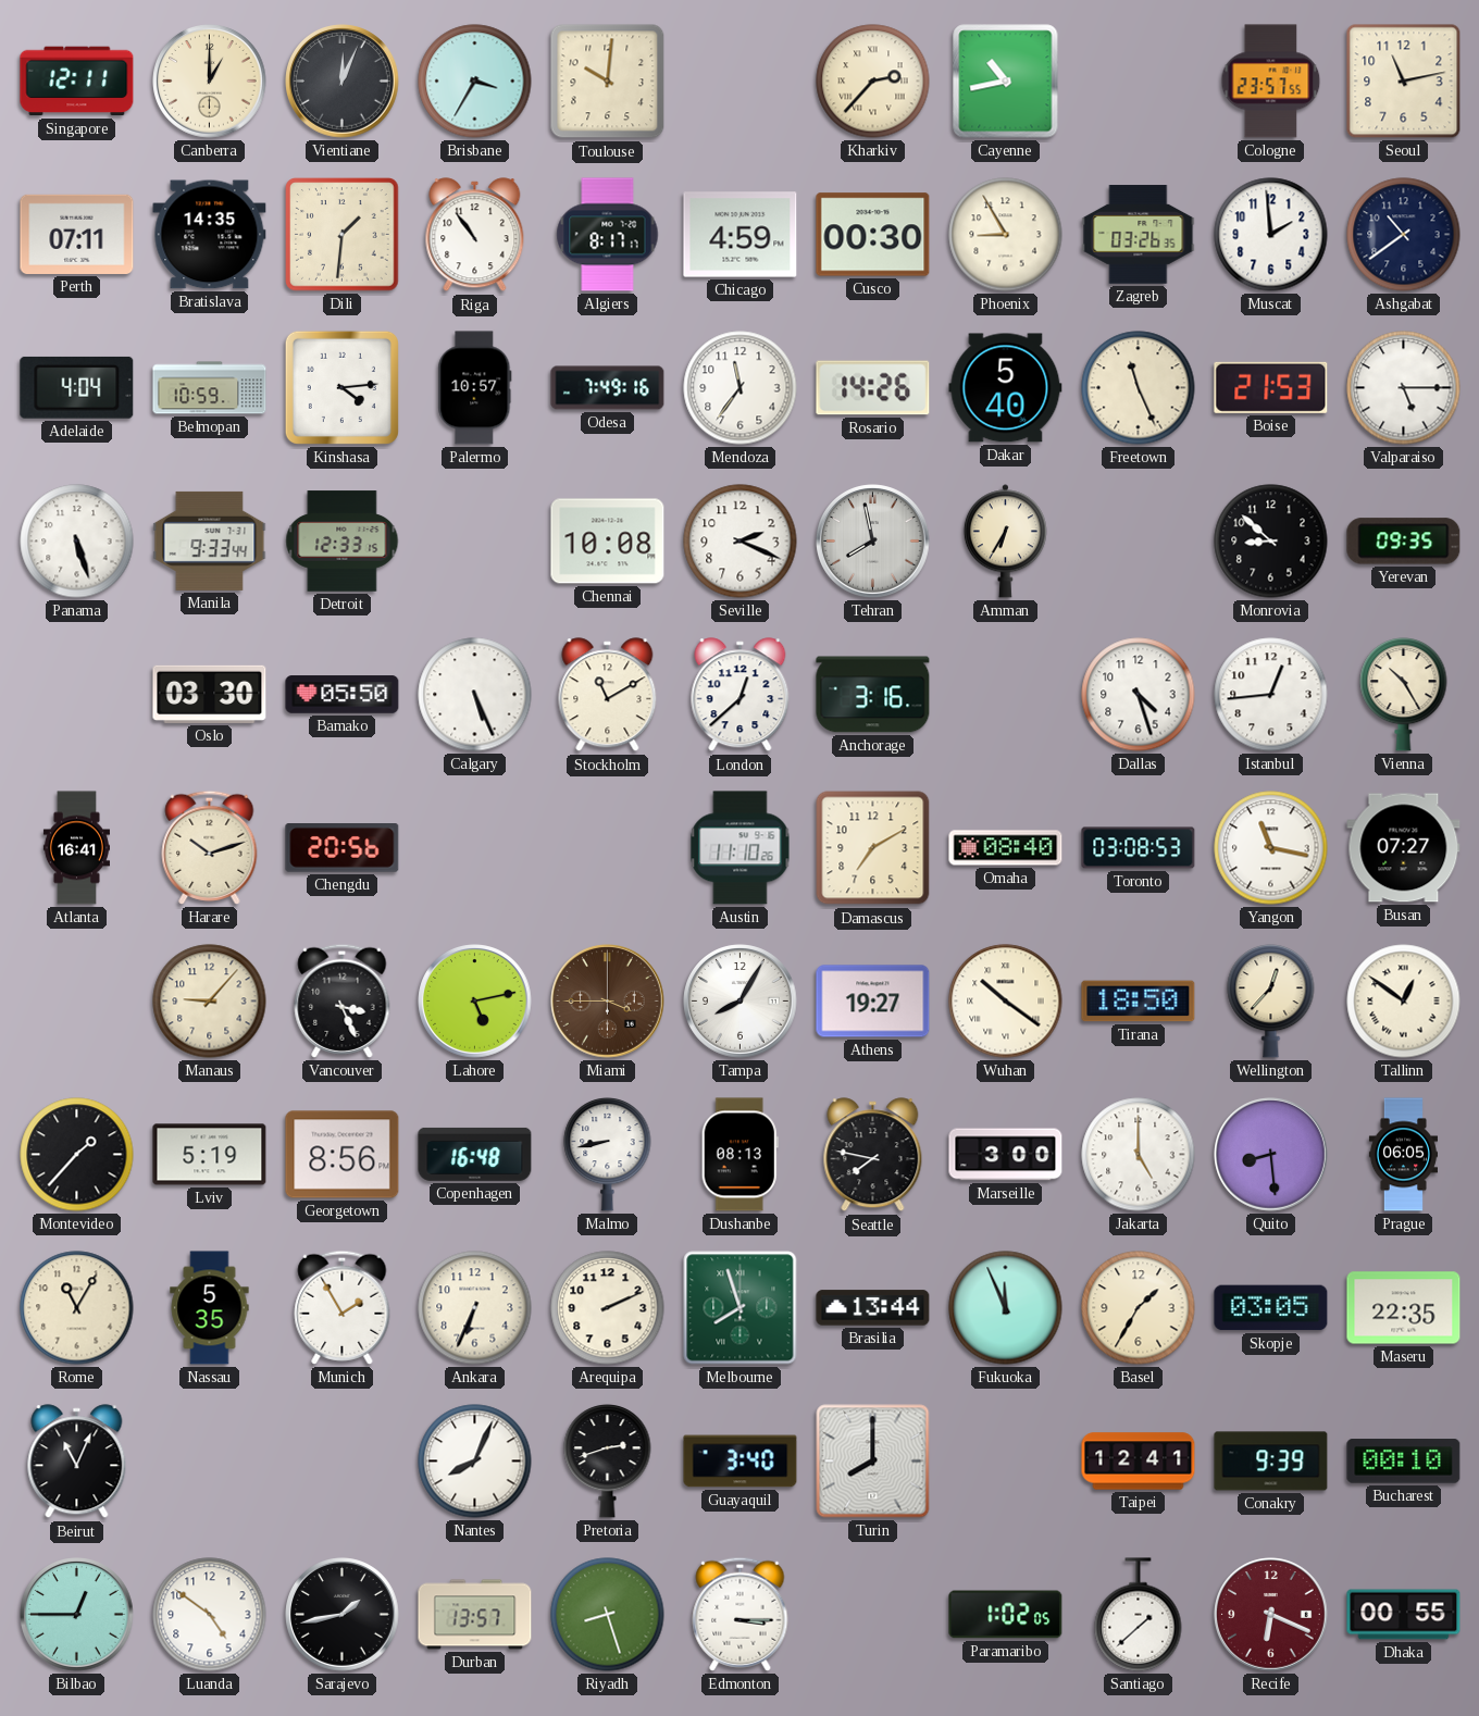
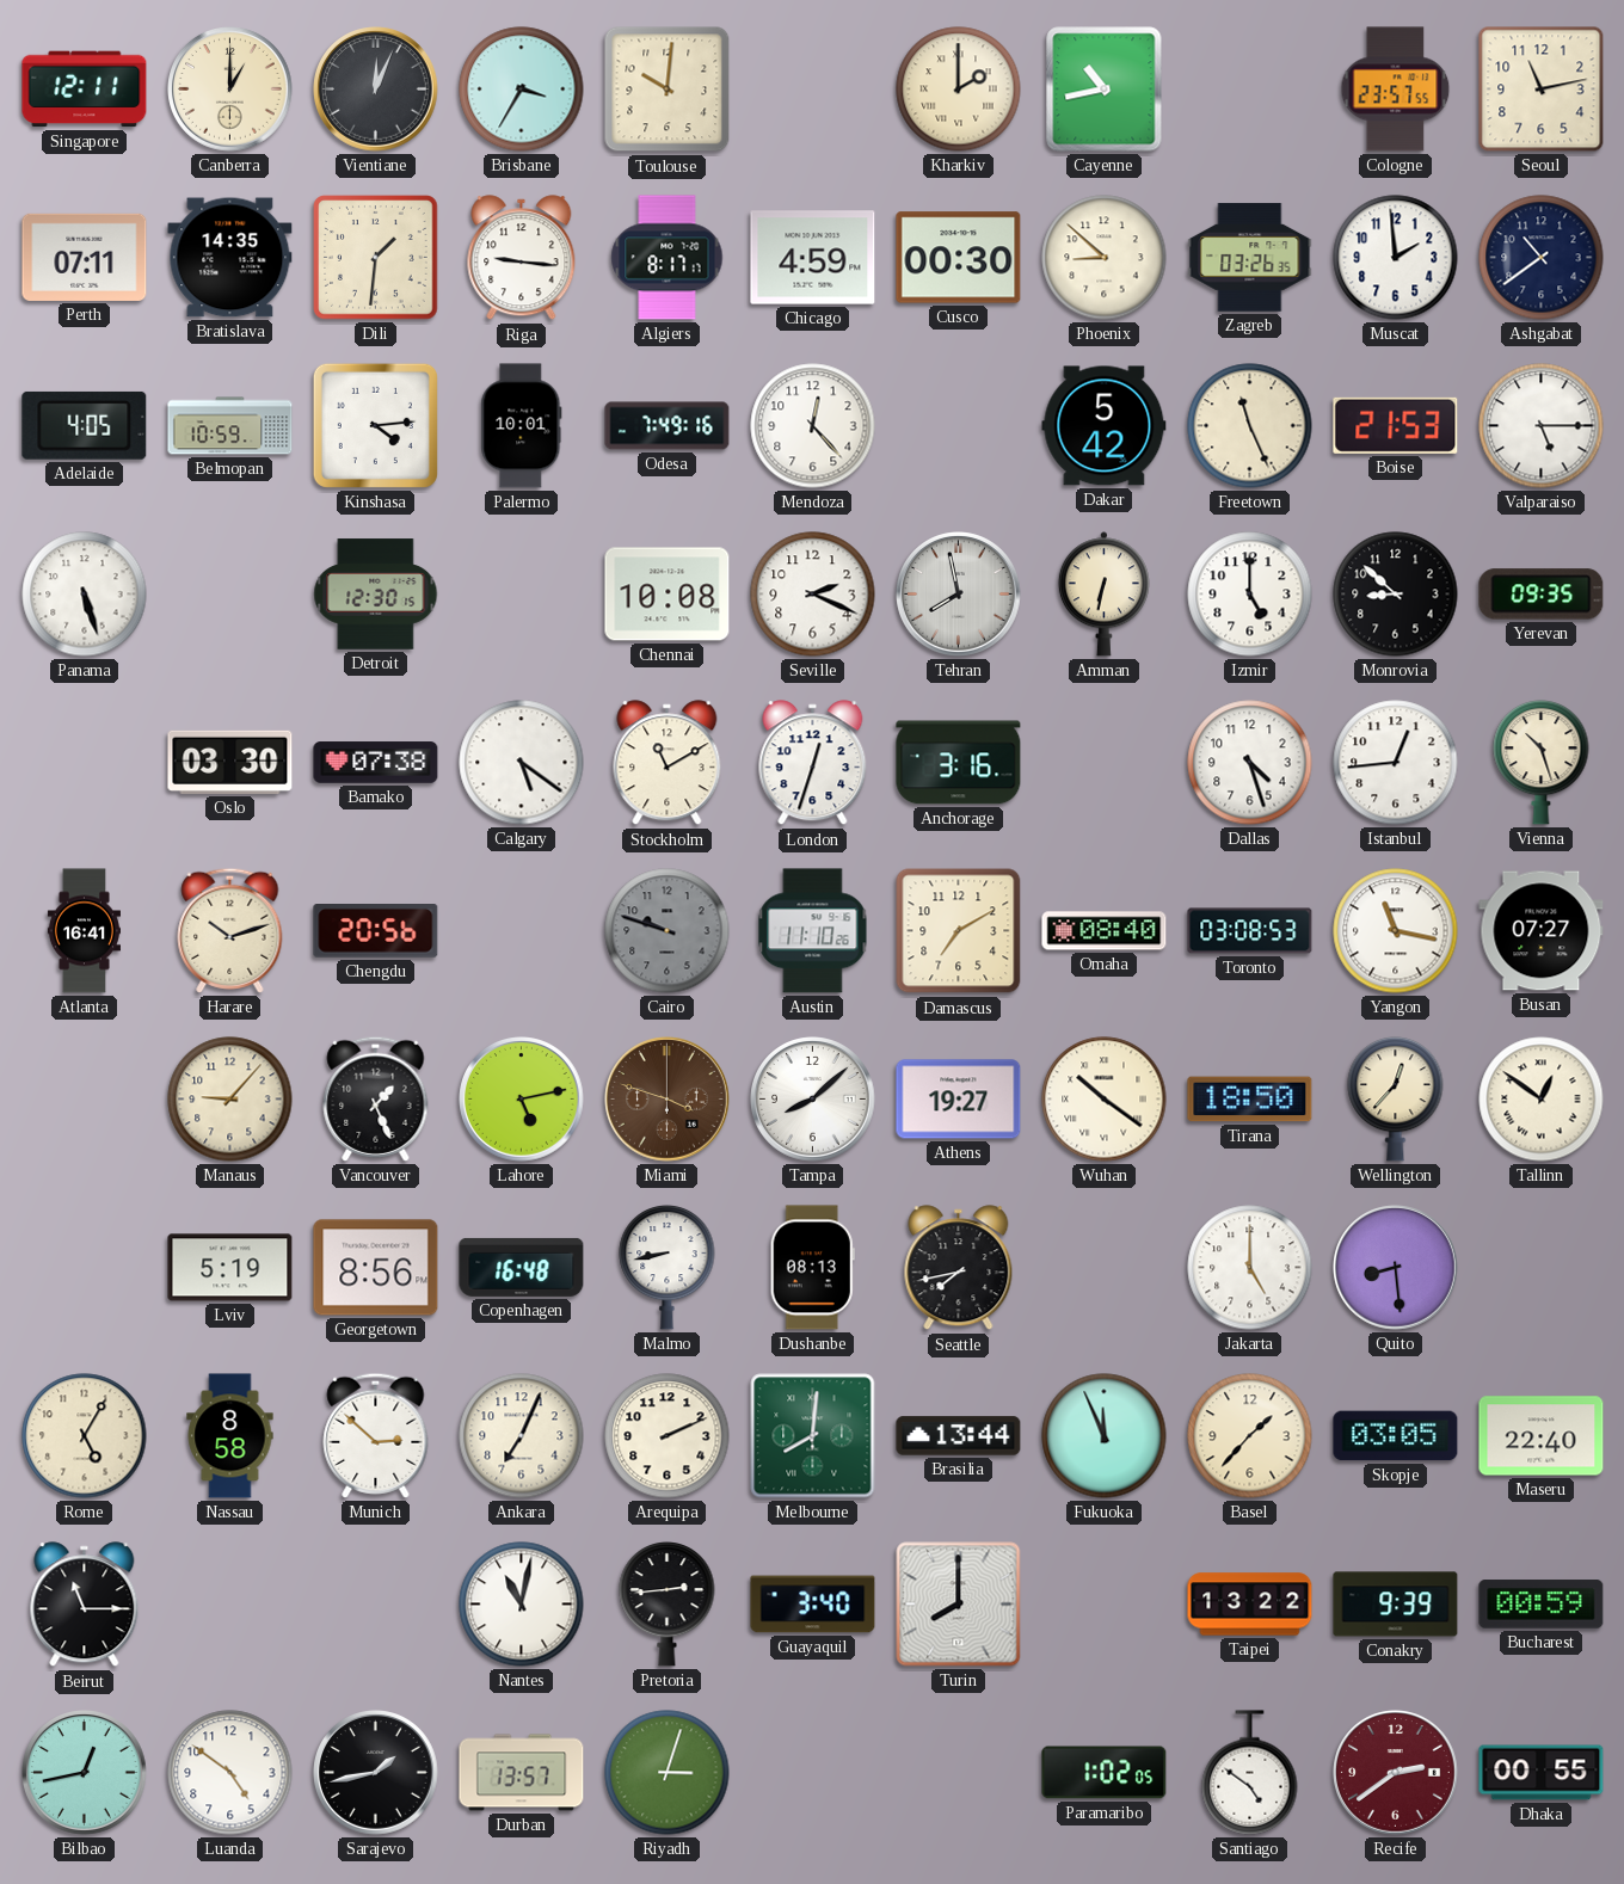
Kharkiv: 2:37 -> 2:00
Riga: 10:54 -> 9:16
Phoenix: 8:55 -> 8:52
Adelaide: 4:04 -> 4:05
Palermo: 10:57 -> 10:01
Mendoza: 11:36 -> 12:23
Rosario: 14:26 -> none
Dakar: 5:40 -> 5:42
Manila: 9:33 -> none
Detroit: 12:33 -> 12:30
Amman: 6:35 -> 6:32
Izmir: none -> 5:00
Bamako: 05:50 -> 07:38
Calgary: 5:26 -> 5:21
London: 12:38 -> 12:33
Vienna: 10:25 -> 10:27
Cairo: none -> 9:48
Vancouver: 3:26 -> 1:26
Miami: 3:45 -> 3:48
Tampa: 8:05 -> 8:08
Montevideo: 1:37 -> none
Seattle: 7:47 -> 7:43
Marseille: 3:00 -> none
Prague: 06:05 -> none
Rome: 11:05 -> 5:05
Nassau: 5:35 -> 8:58
Munich: 1:55 -> 2:52
Ankara: 6:34 -> 7:04
Melbourne: 7:57 -> 8:01
Basel: 1:35 -> 1:37
Maseru: 22:35 -> 22:40
Beirut: 11:04 -> 11:15
Nantes: 8:04 -> 11:02
Pretoria: 2:42 -> 2:44
Taipei: 12:41 -> 13:22
Bucharest: 00:10 -> 00:59
Bilbao: 12:45 -> 12:43
Riyadh: 8:27 -> 3:03
Edmonton: 3:15 -> none
Santiago: 1:38 -> 4:51
Recife: 6:19 -> 2:39
